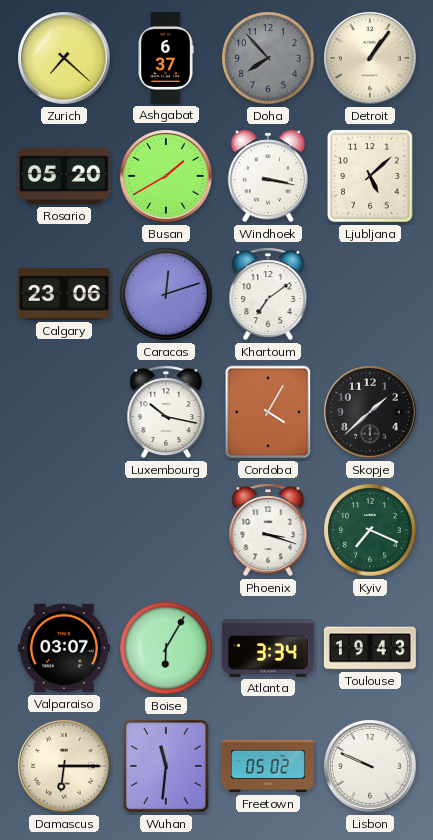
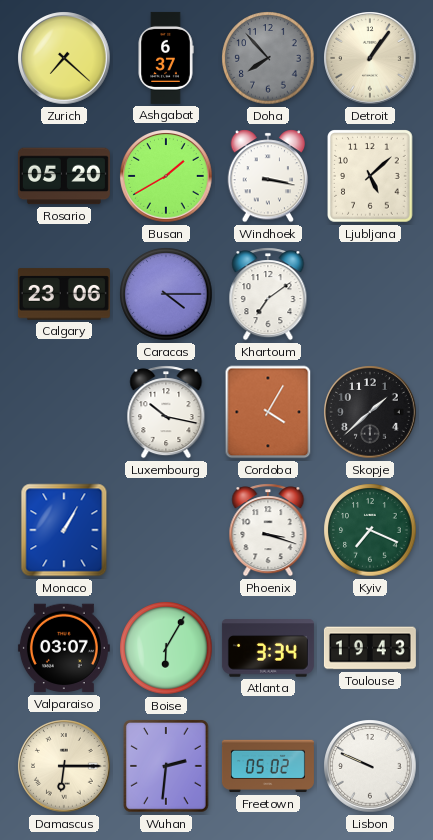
Caracas: 12:12 -> 4:15
Monaco: none -> 1:05
Wuhan: 11:31 -> 2:31
